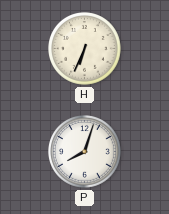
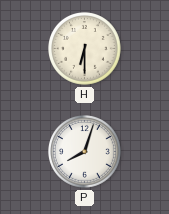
H: 6:34 -> 6:30
